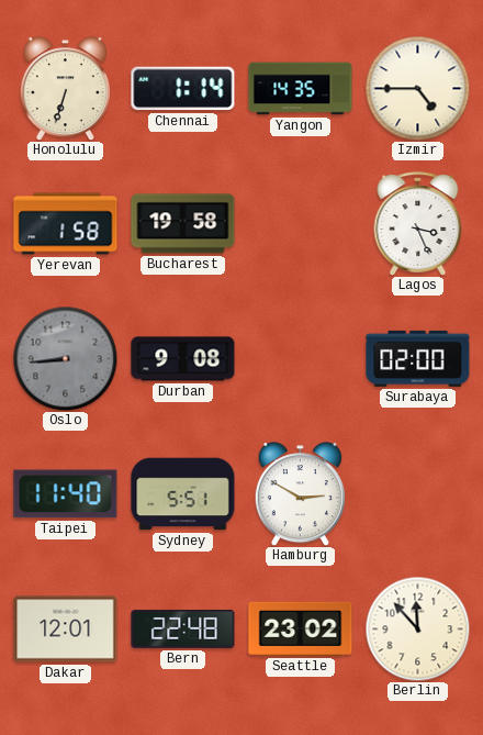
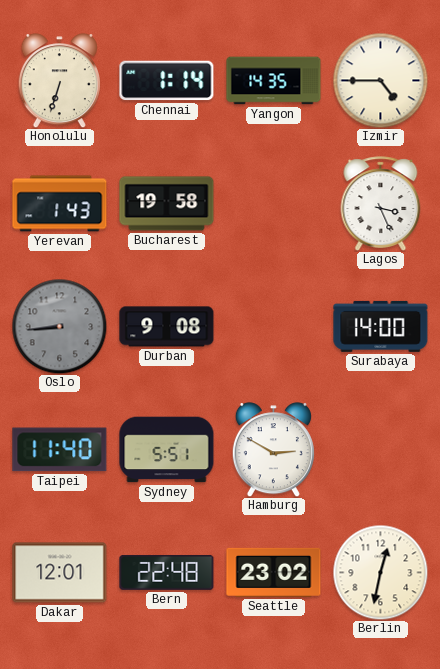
Yerevan: 1:58 -> 1:43
Surabaya: 02:00 -> 14:00
Berlin: 11:53 -> 12:32
